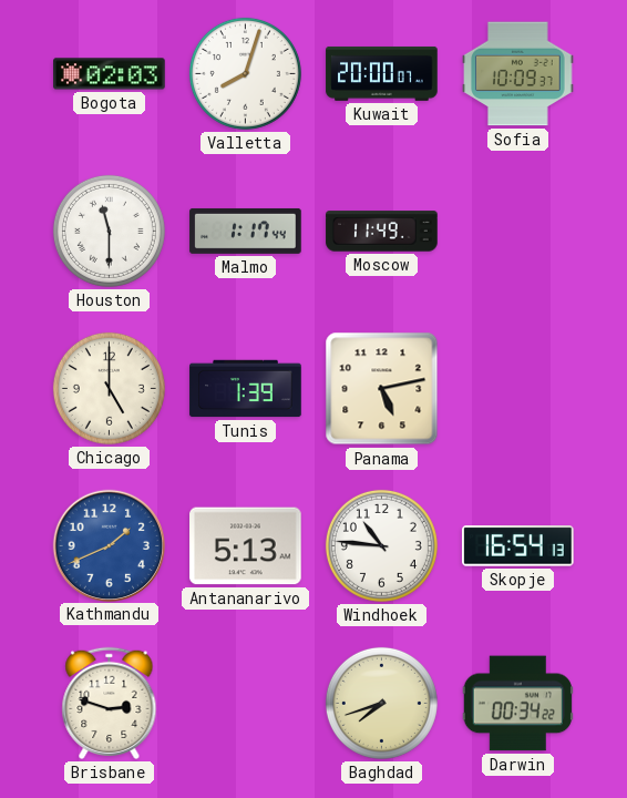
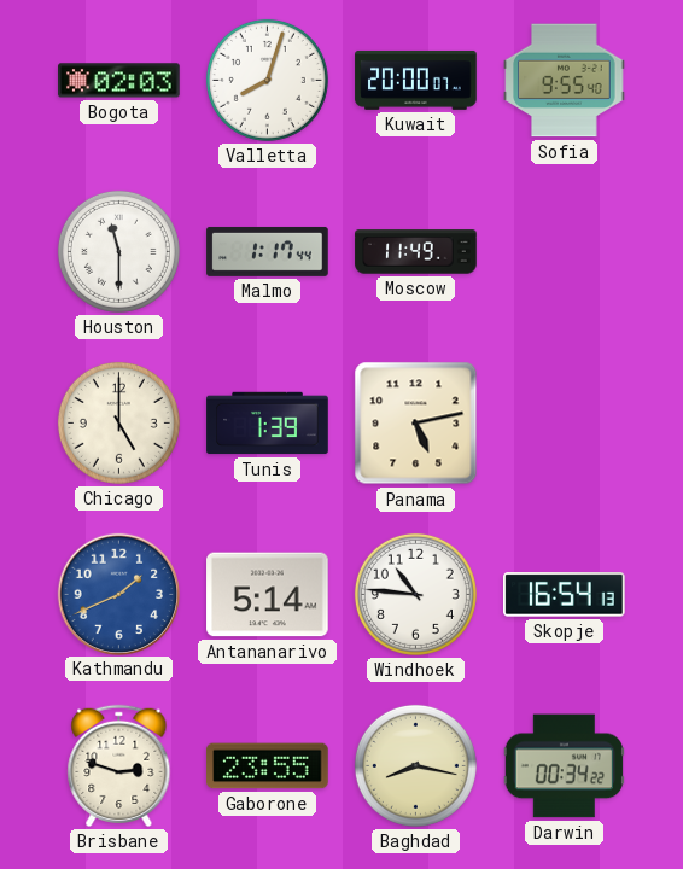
Sofia: 10:09 -> 9:55
Antananarivo: 5:13 -> 5:14
Gaborone: none -> 23:55
Baghdad: 7:42 -> 8:17
